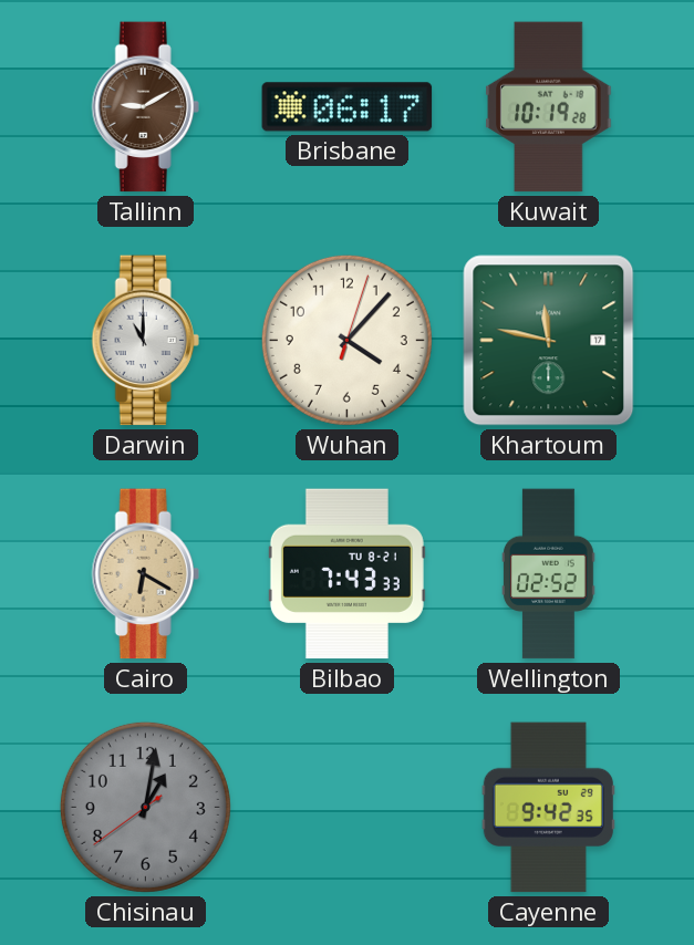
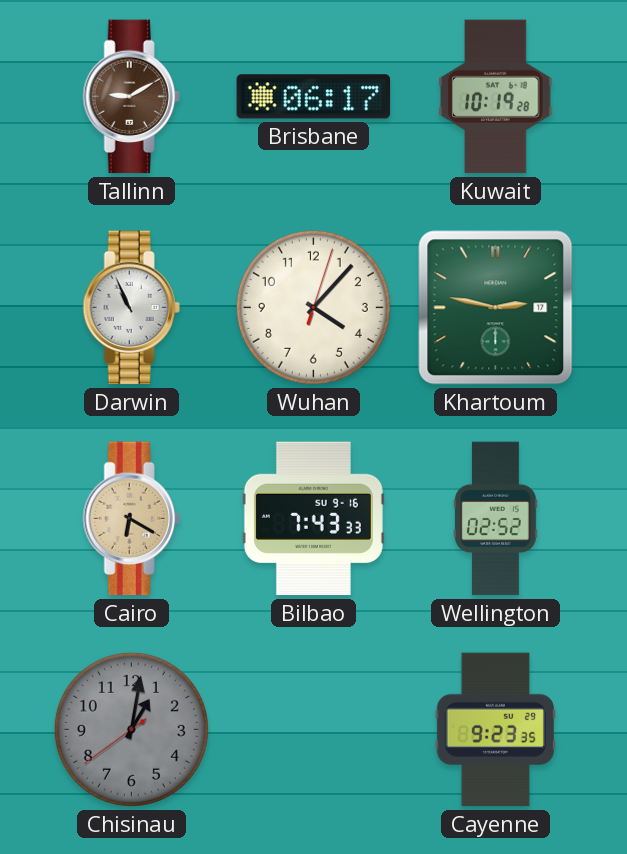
Darwin: 11:00 -> 10:56
Khartoum: 11:47 -> 2:47
Bilbao date: TU 8-21 -> SU 9-16
Cayenne: 9:42 -> 9:23
